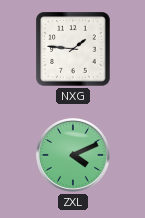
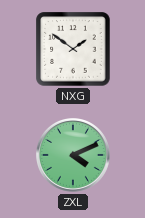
NXG: 1:46 -> 1:51
